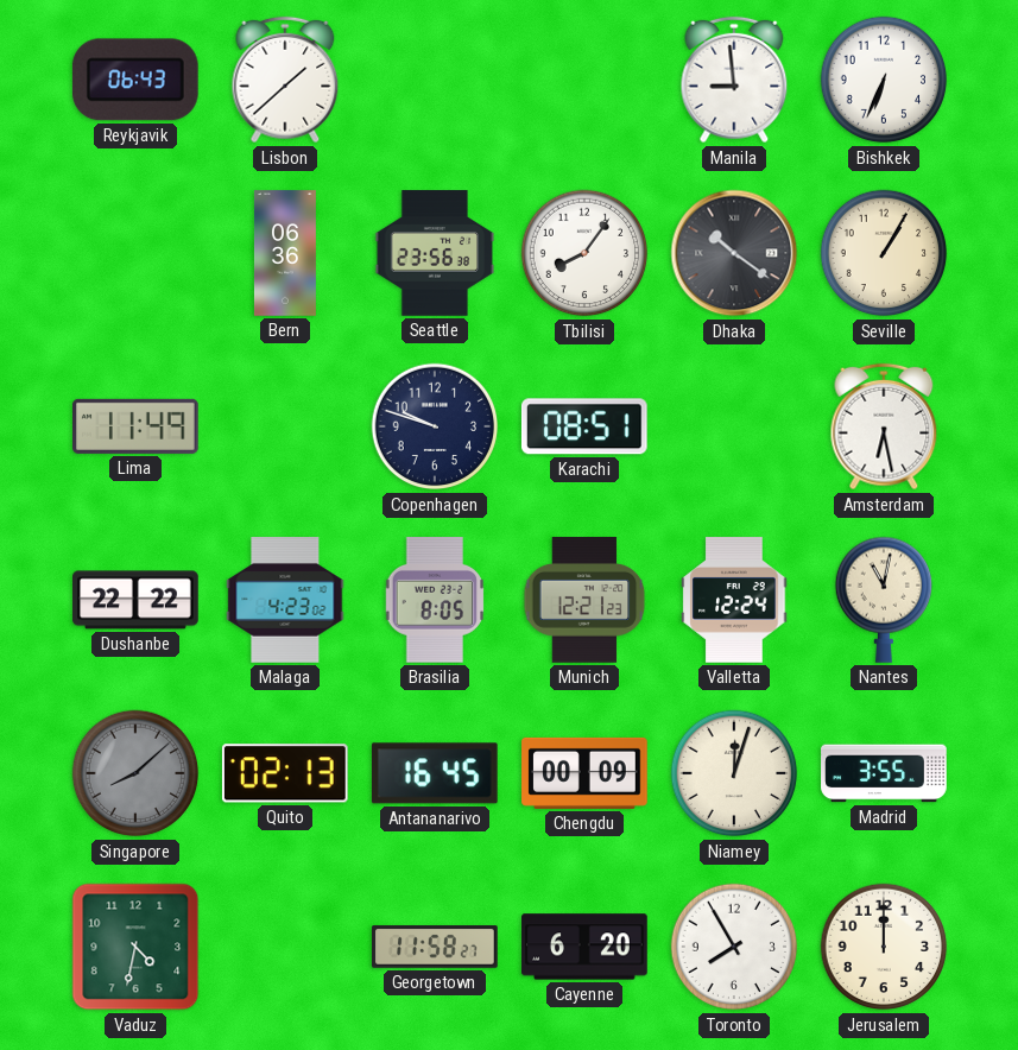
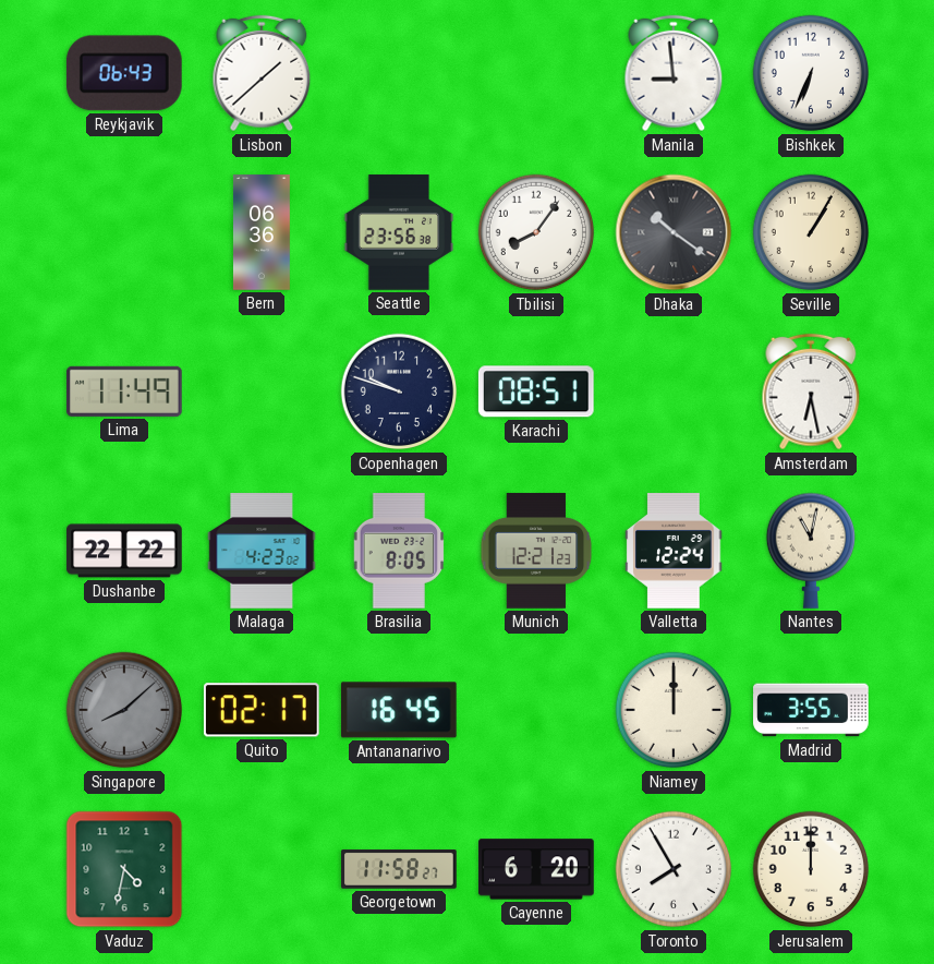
Quito: 02:13 -> 02:17
Chengdu: 00:09 -> none
Niamey: 12:03 -> 12:00
